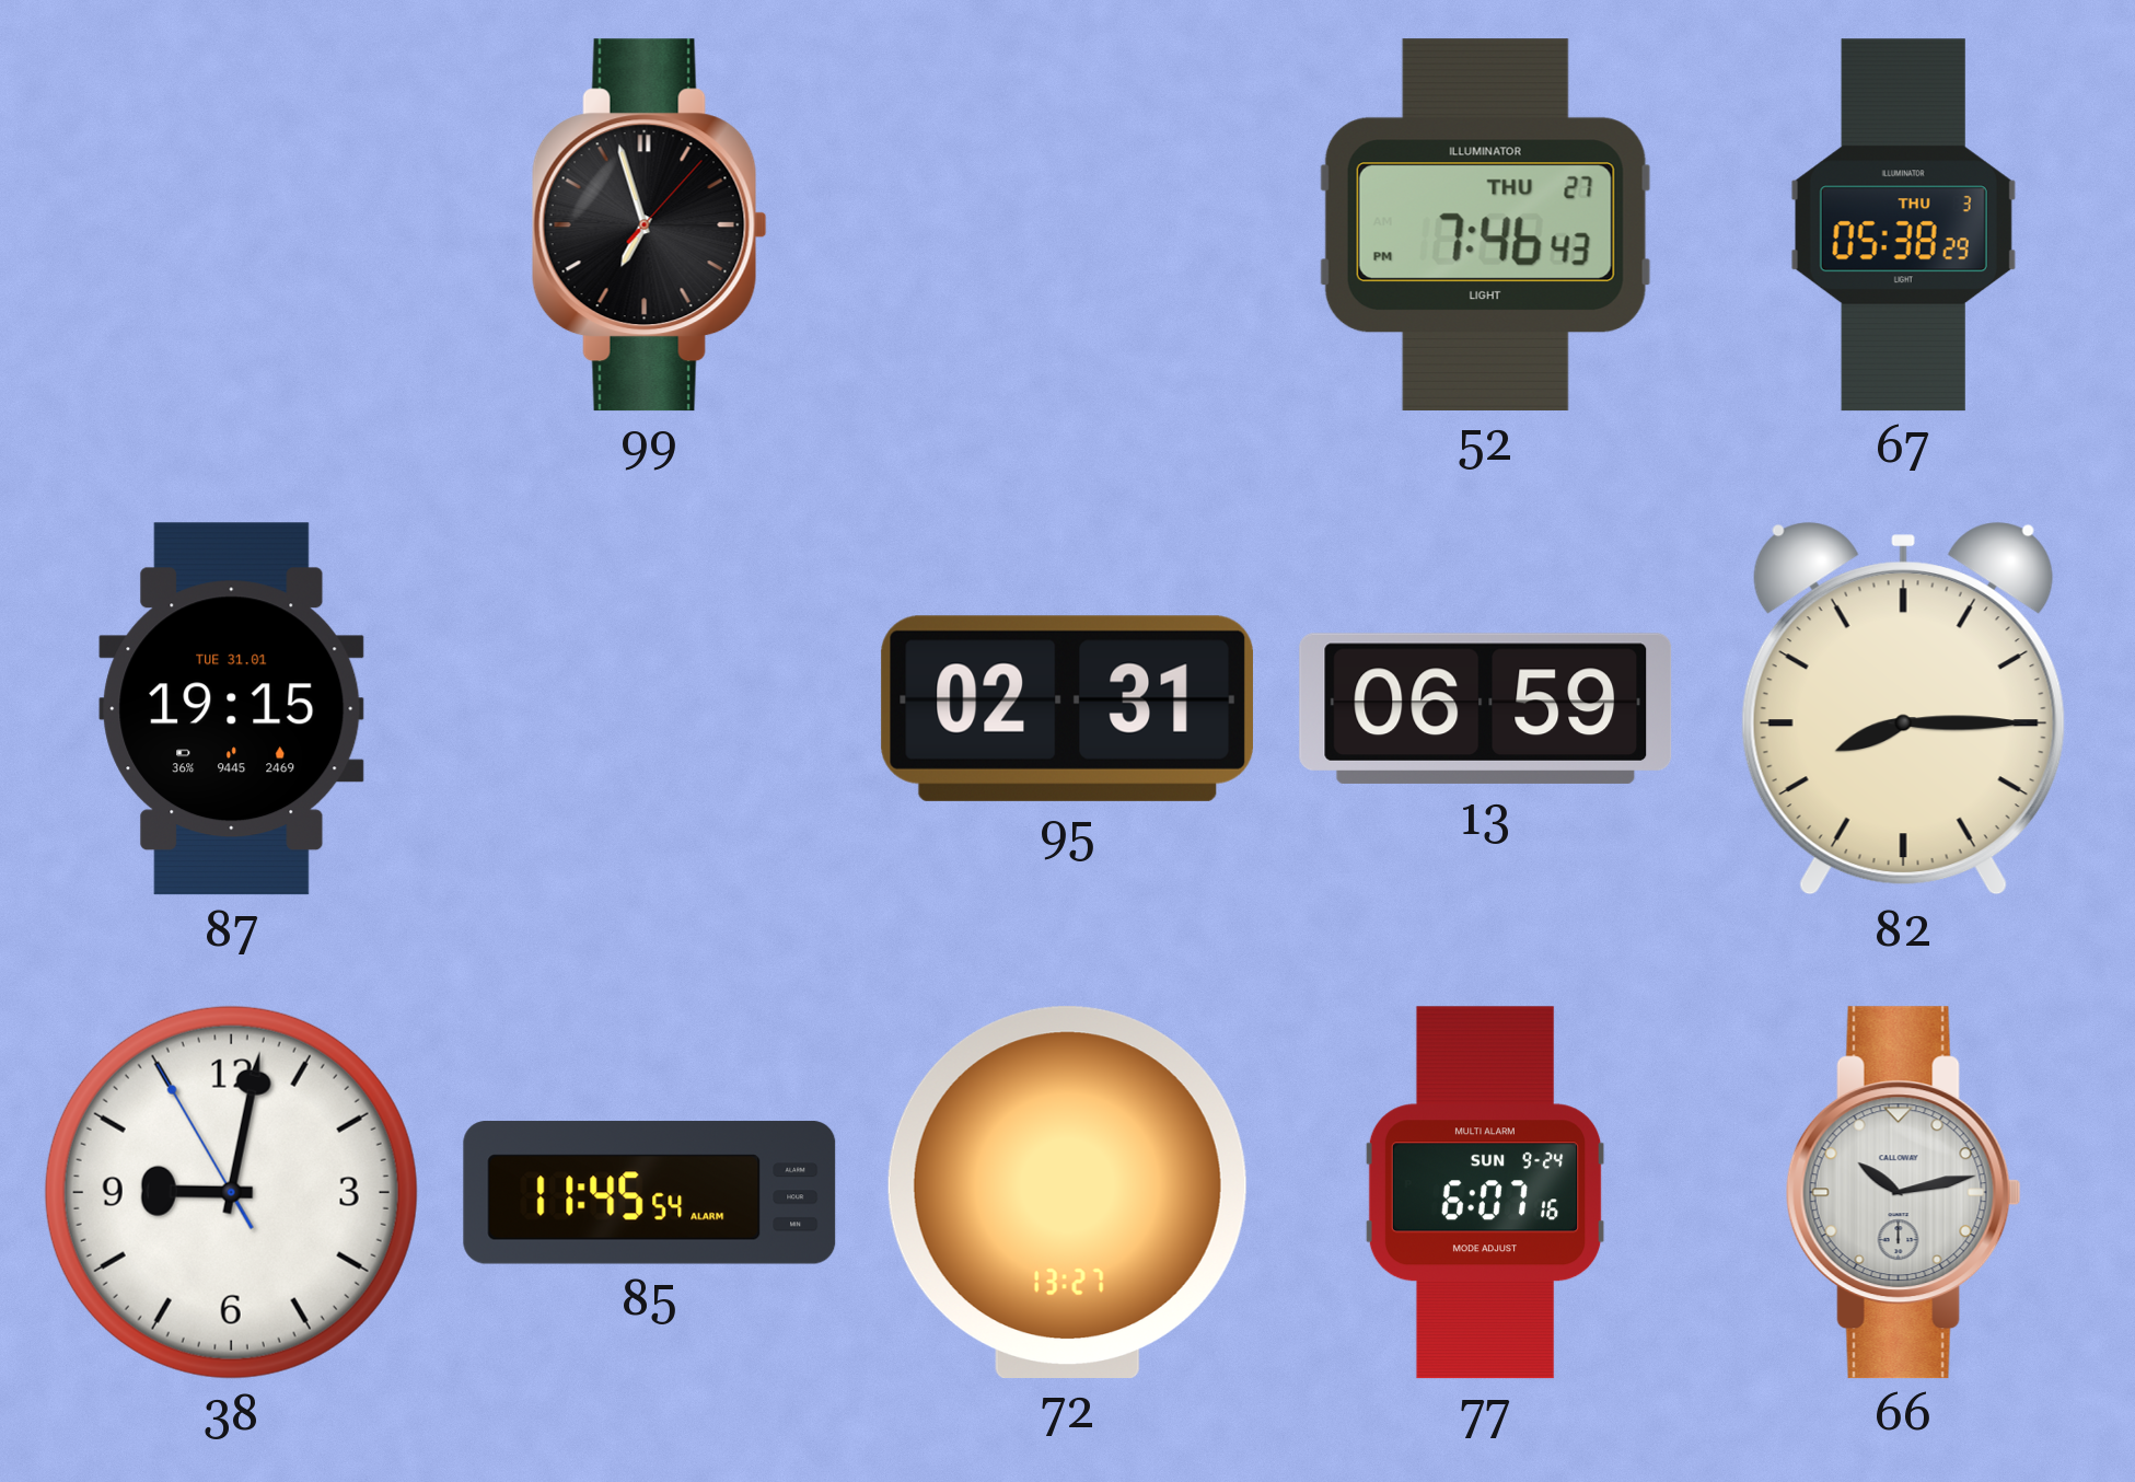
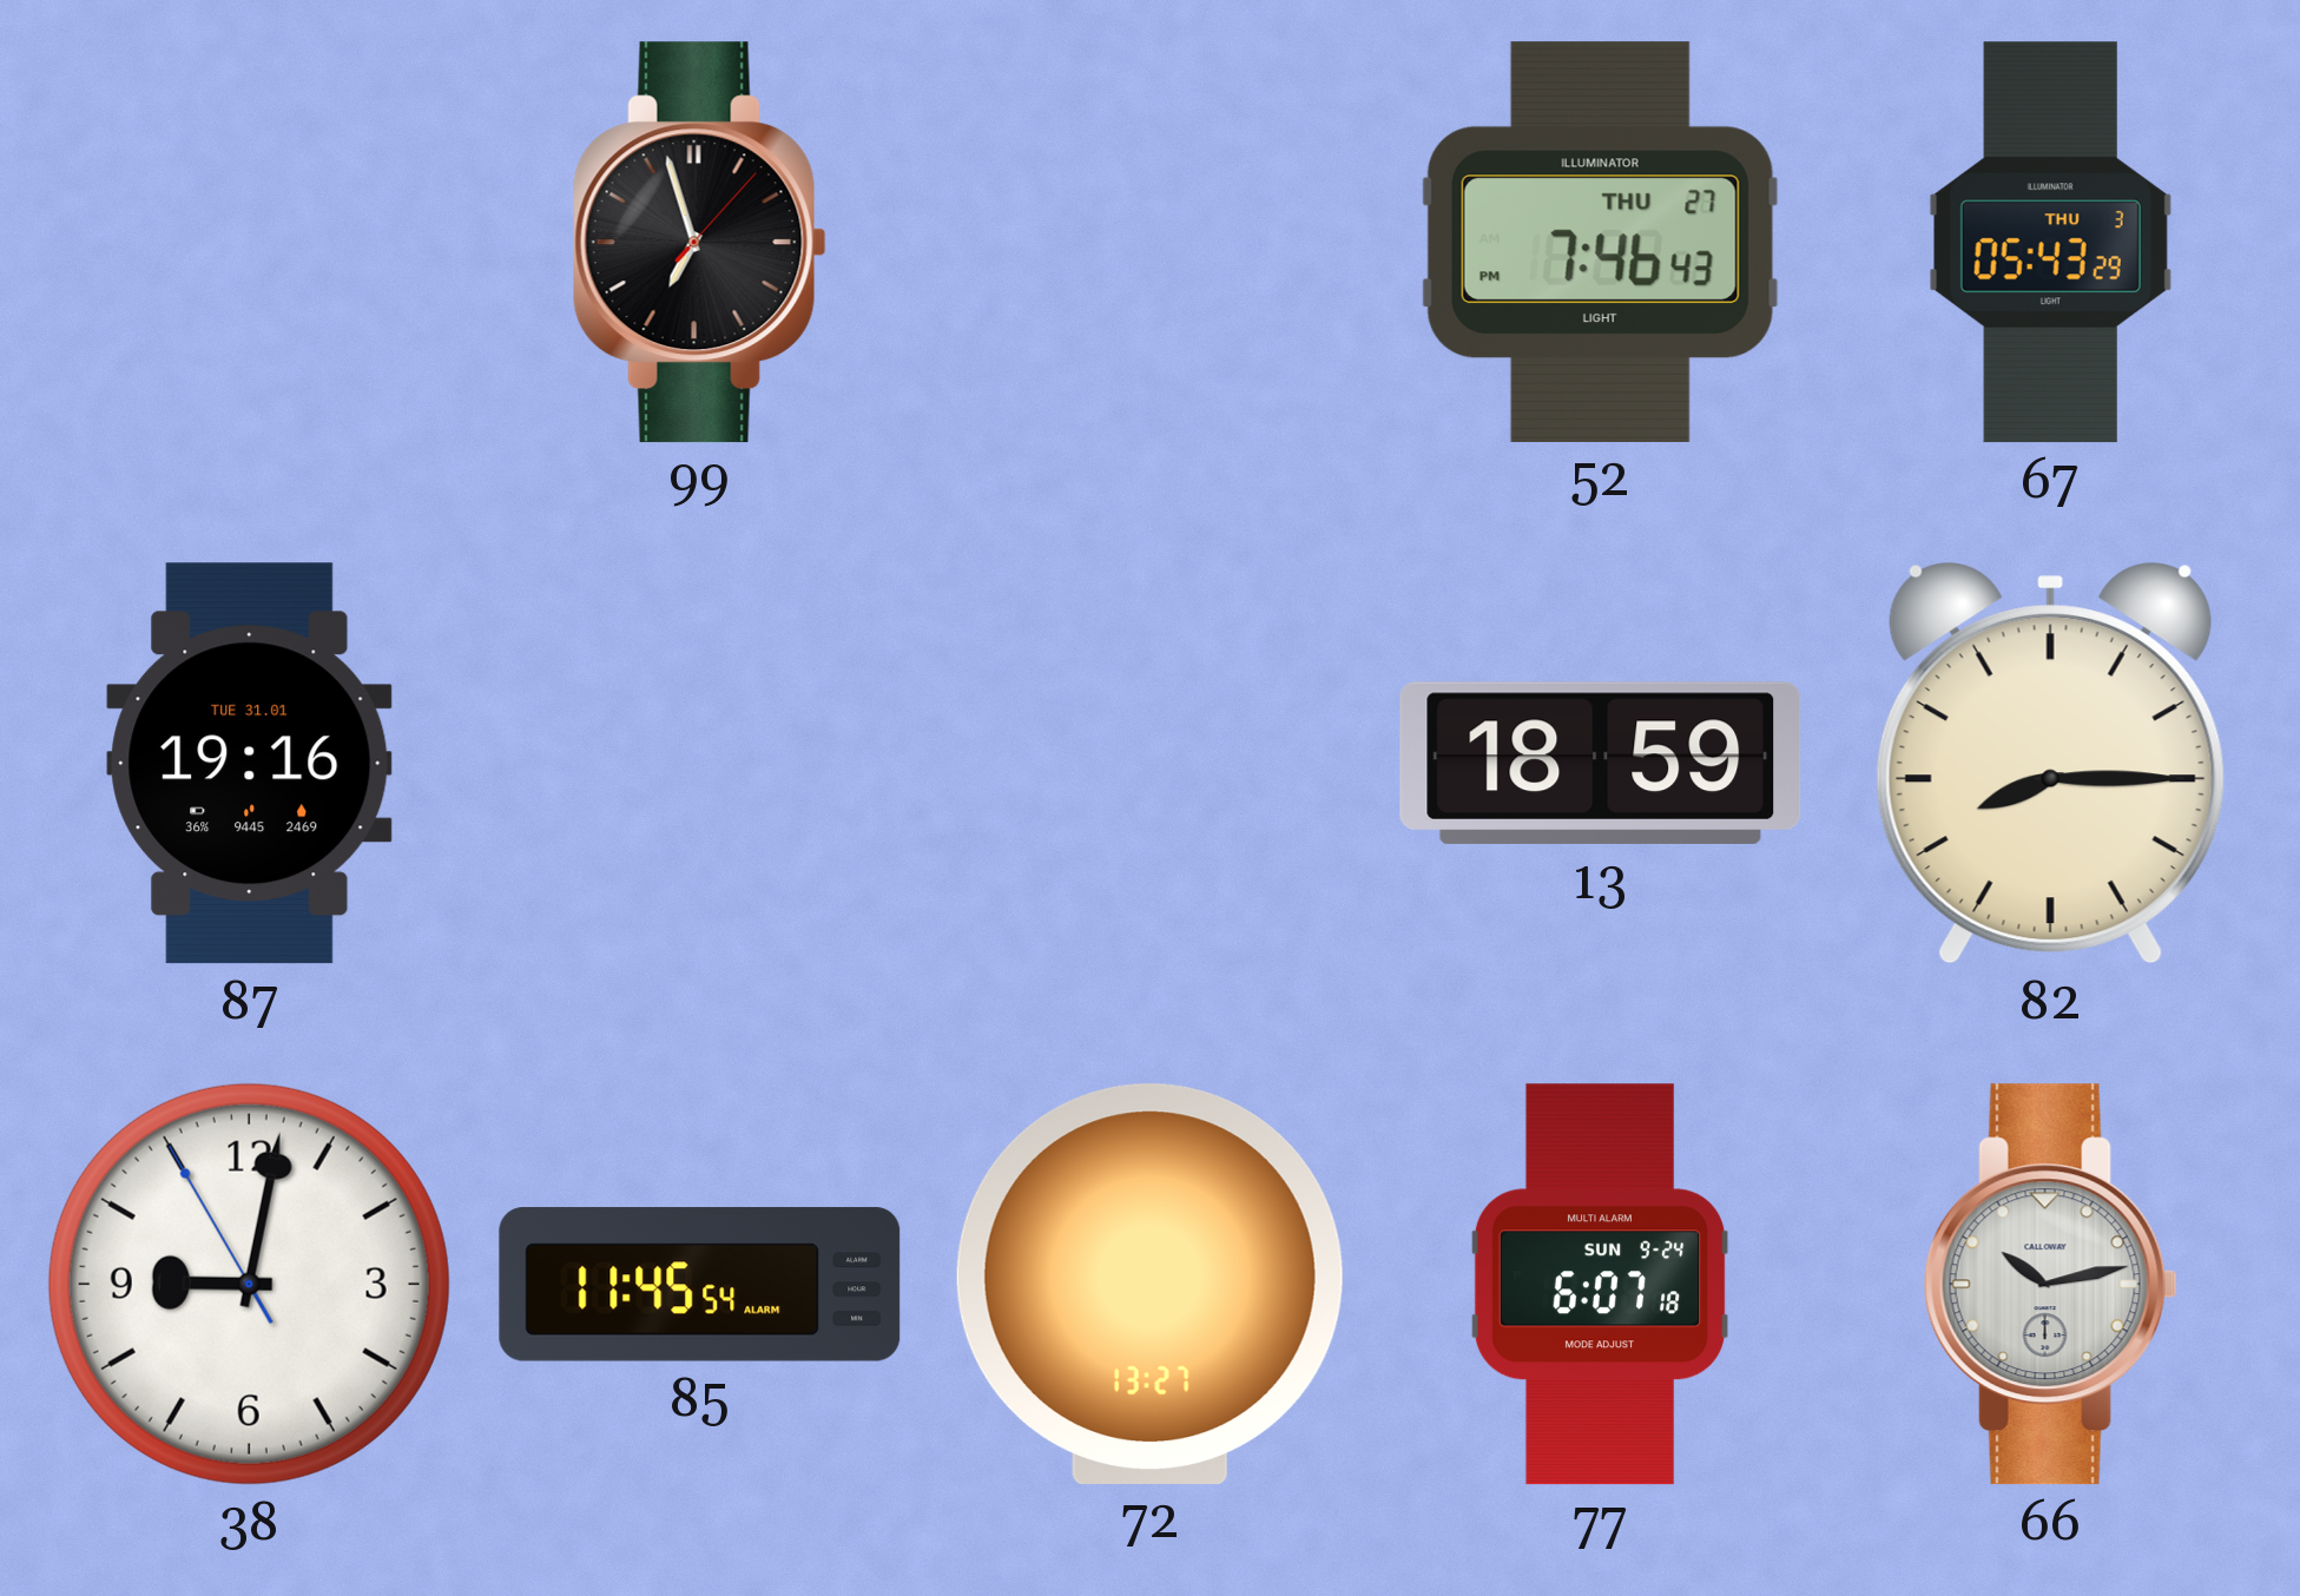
67: 05:38 -> 05:43
87: 19:15 -> 19:16
95: 02:31 -> none
13: 06:59 -> 18:59
77: 6:07:16 -> 6:07:18
